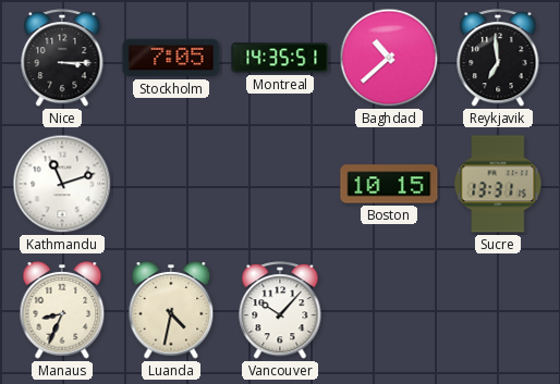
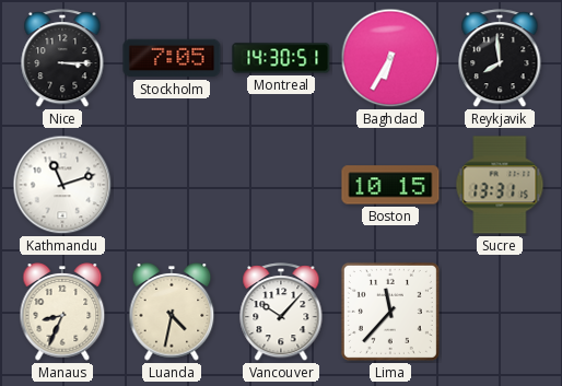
Montreal: 14:35 -> 14:30
Baghdad: 10:38 -> 6:35
Reykjavik: 6:59 -> 7:59
Lima: none -> 11:37
